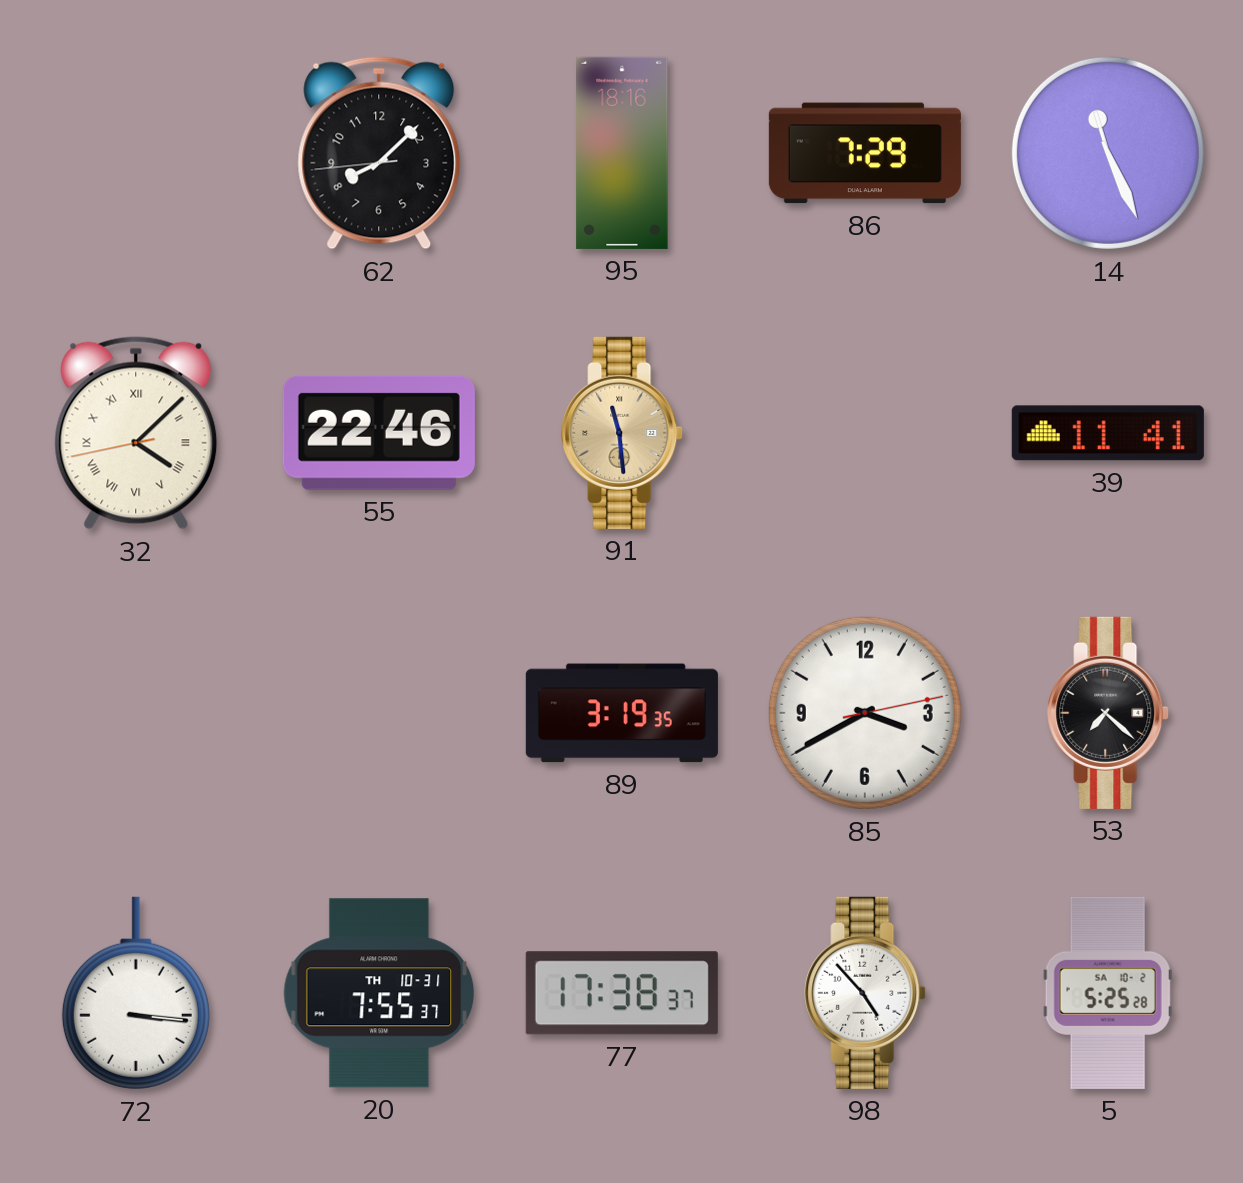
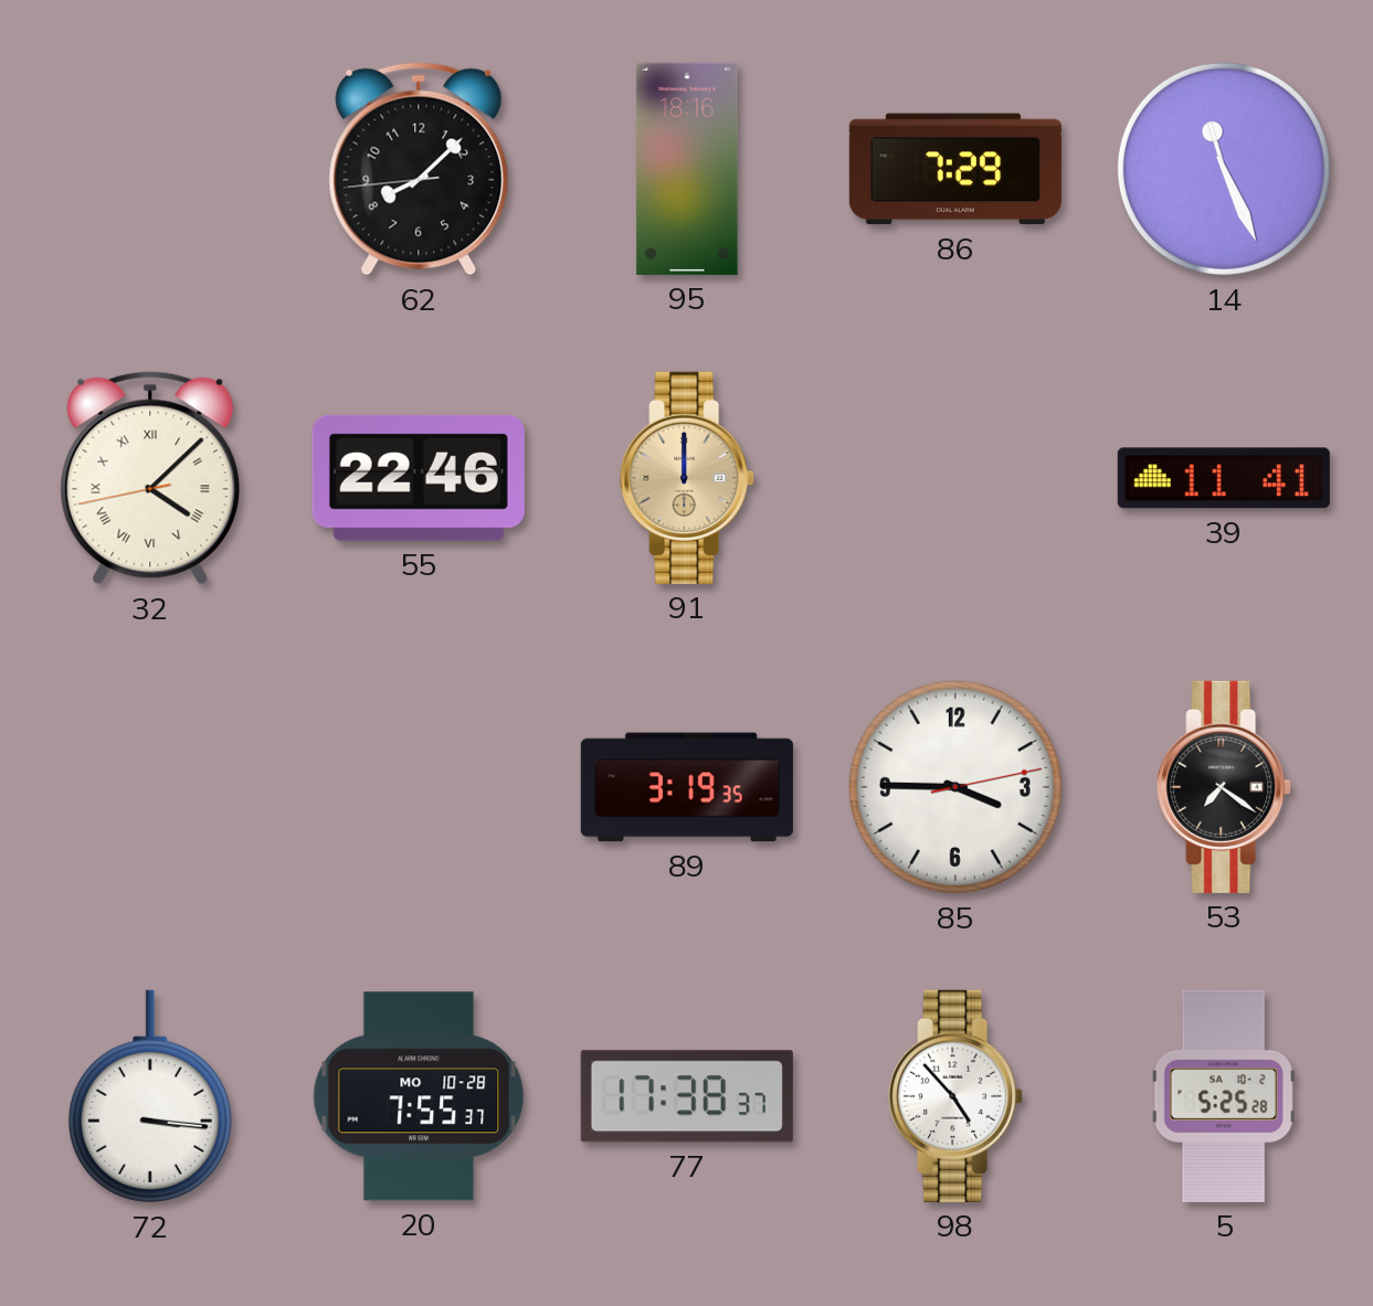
91: 11:29 -> 12:00
85: 3:40 -> 3:45
53: 7:22 -> 7:21
20 date: TH 10-31 -> MO 10-28
